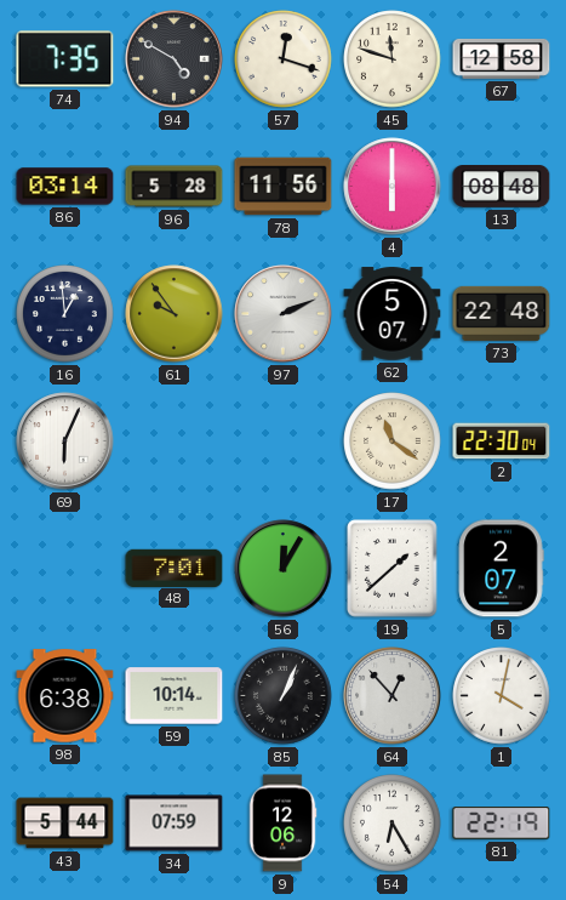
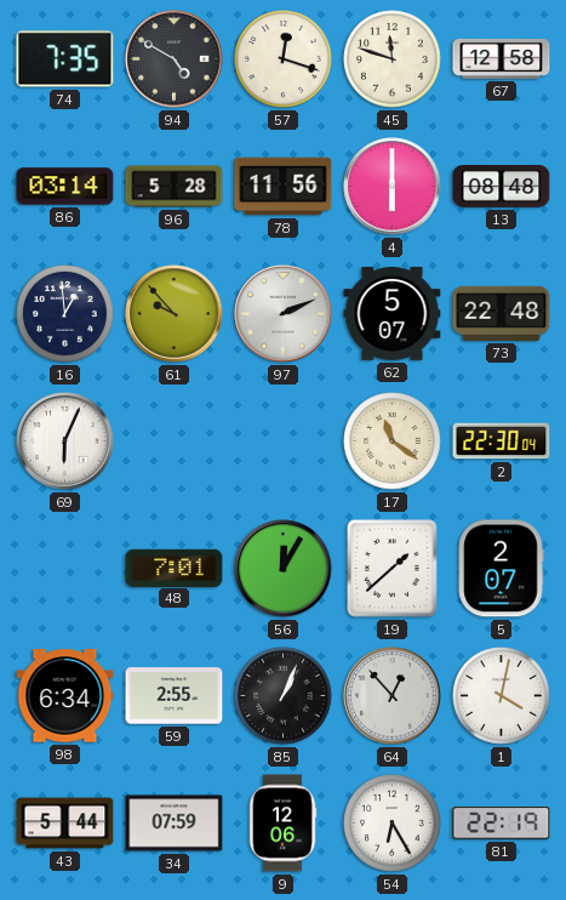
61: 9:54 -> 9:53
98: 6:38 -> 6:34
59: 10:14 -> 2:55
